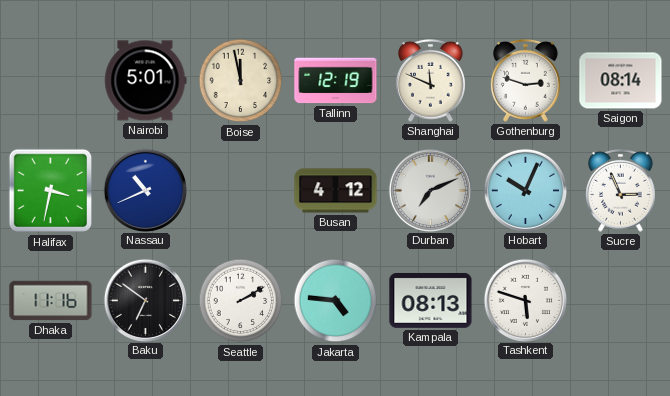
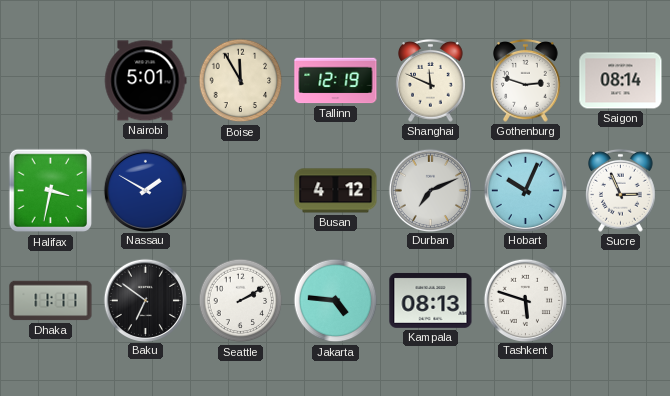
Boise: 11:58 -> 11:55
Nassau: 10:41 -> 1:50
Dhaka: 11:16 -> 11:11
